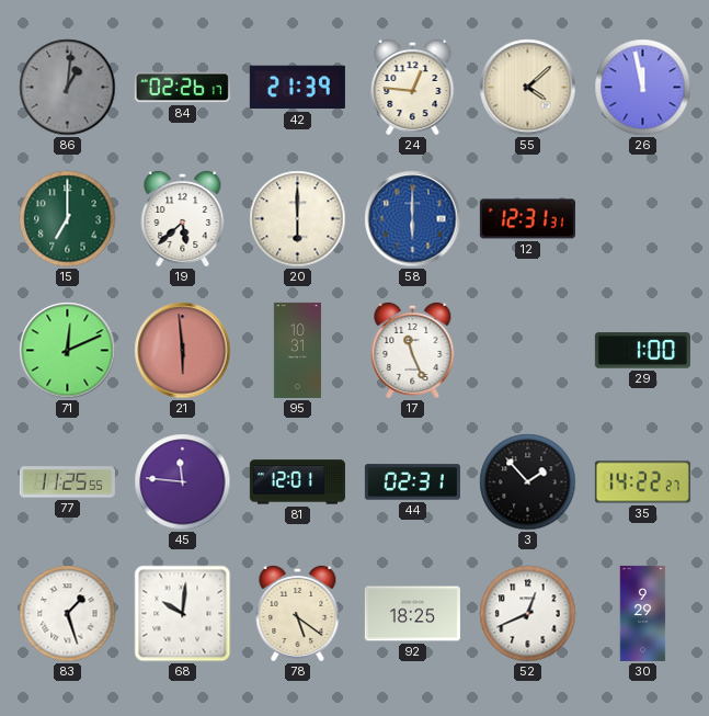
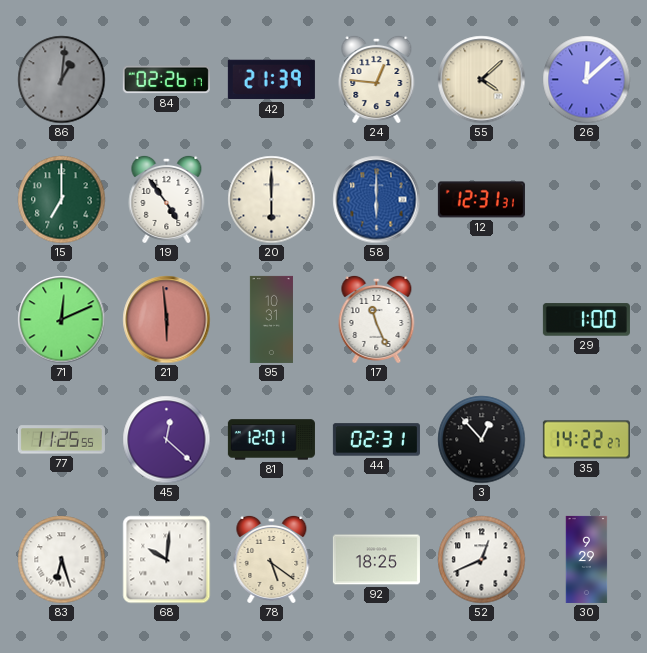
26: 11:58 -> 12:08
19: 5:38 -> 4:54
45: 11:46 -> 12:22
3: 1:53 -> 12:53
83: 1:27 -> 6:27
